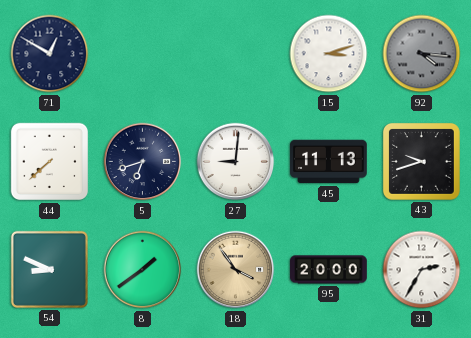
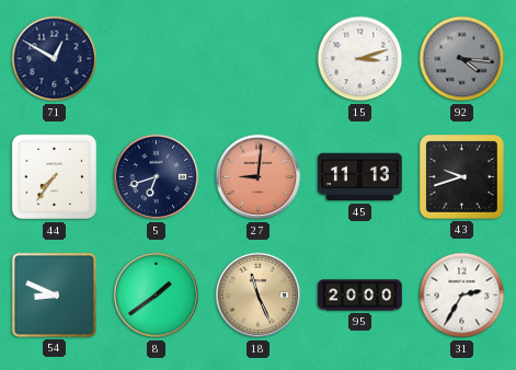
44: 7:38 -> 7:36
27 dial: white -> salmon
18: 3:54 -> 11:26
